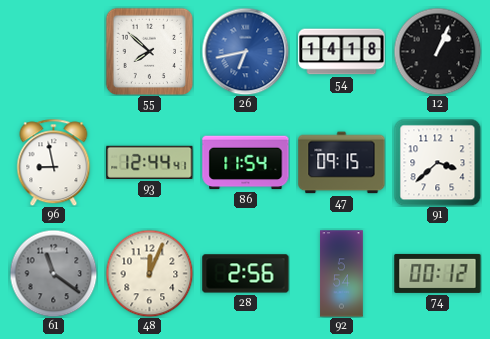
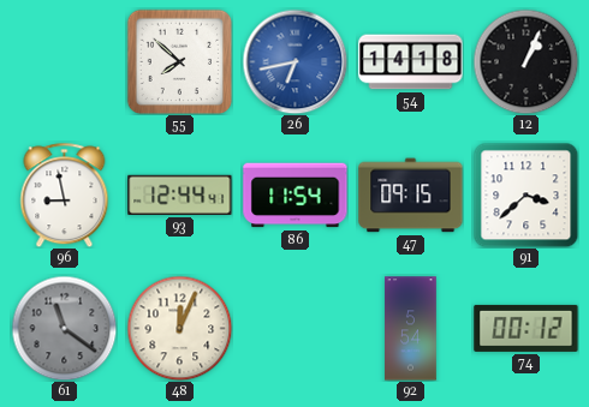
28: 2:56 -> none
